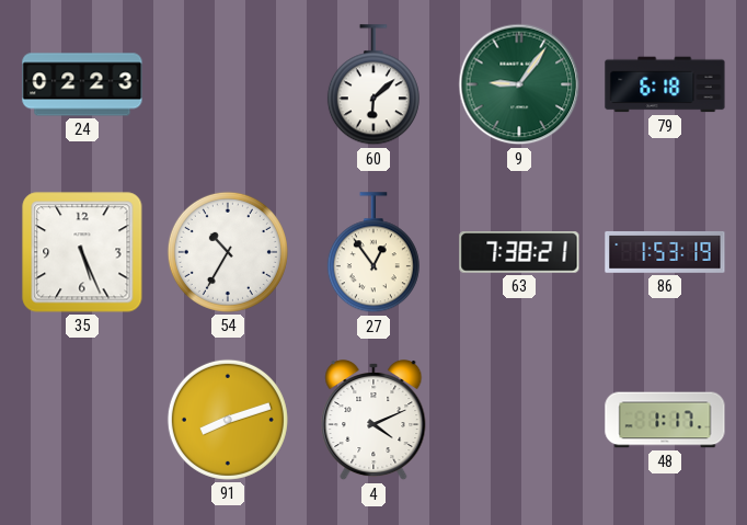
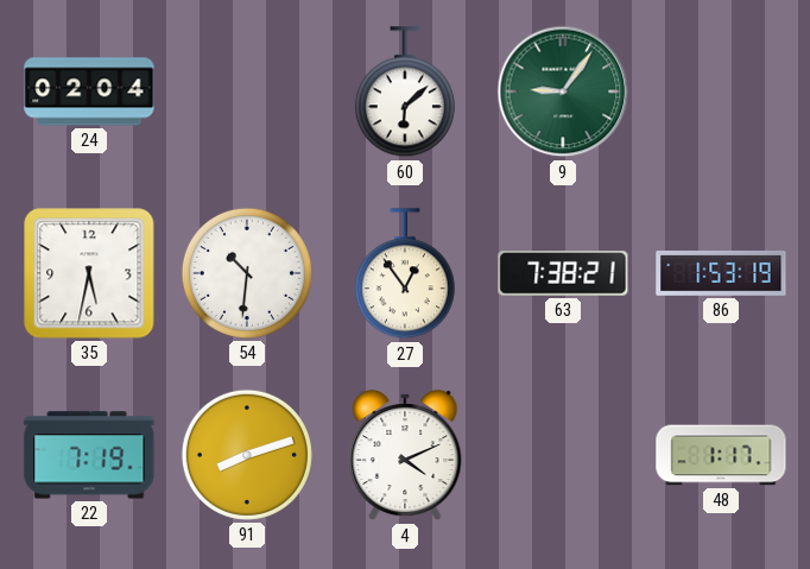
24: 02:23 -> 02:04
79: 6:18 -> none
35: 5:26 -> 5:32
54: 10:35 -> 10:31
22: none -> 7:19
